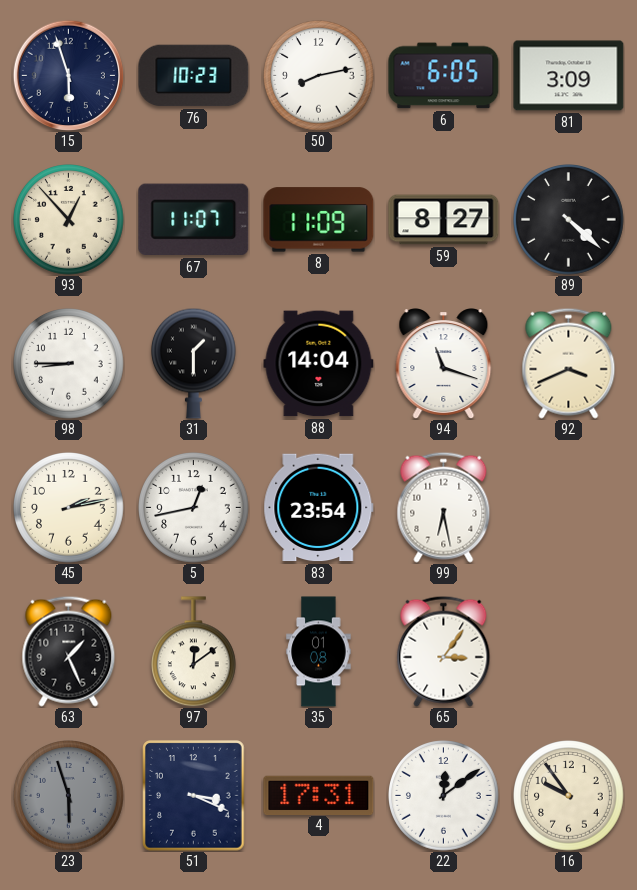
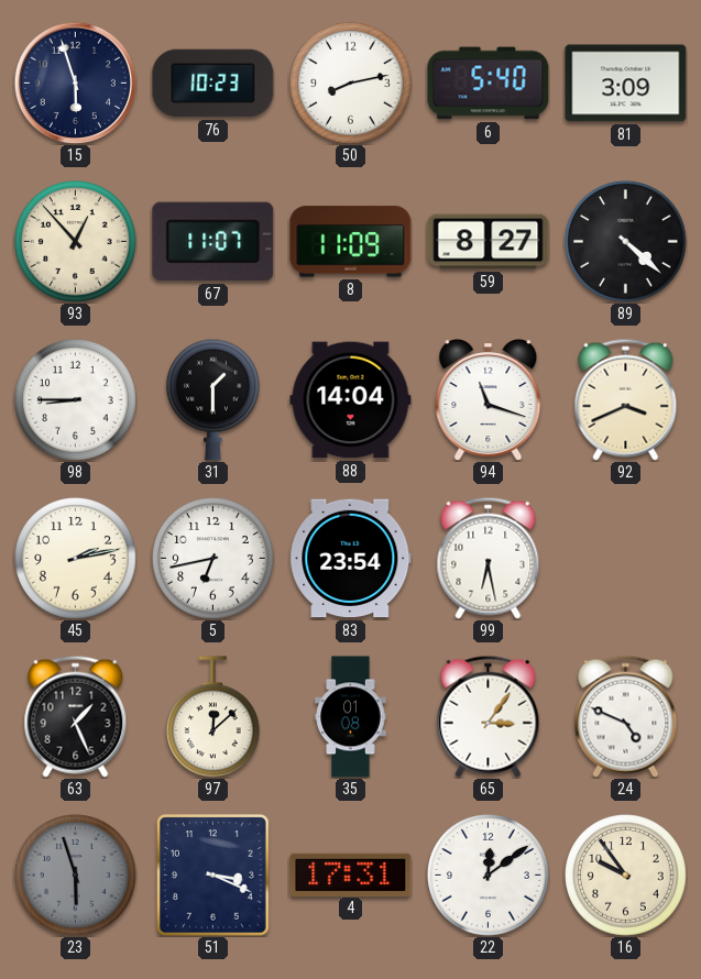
6: 6:05 -> 5:40
5: 12:43 -> 6:43
97: 12:09 -> 12:08
24: none -> 4:49
